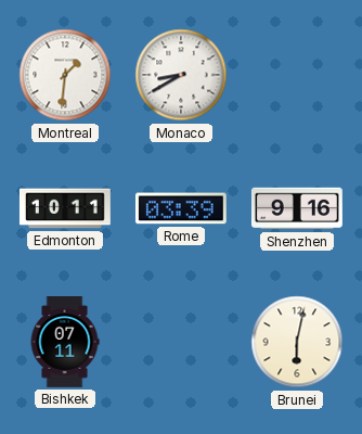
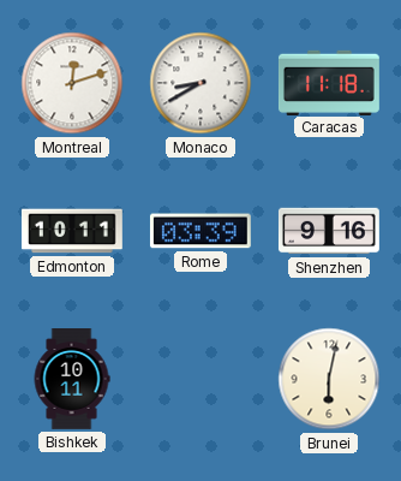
Montreal: 1:31 -> 12:12
Caracas: none -> 11:18
Bishkek: 07:11 -> 10:11
